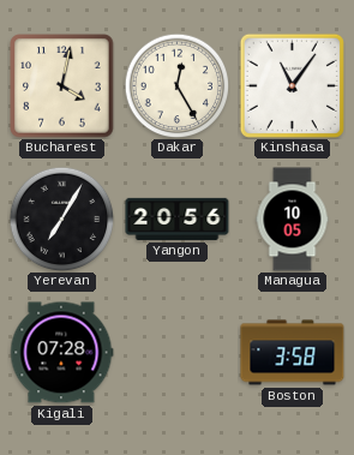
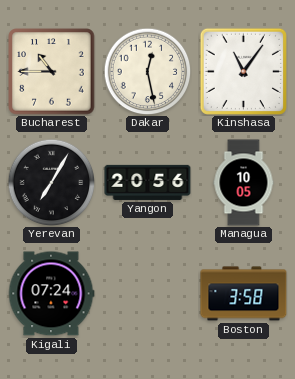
Bucharest: 4:02 -> 10:45
Dakar: 12:25 -> 12:28
Kigali: 07:28 -> 07:24
